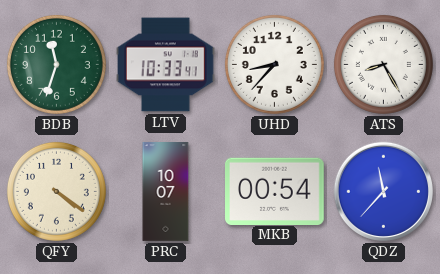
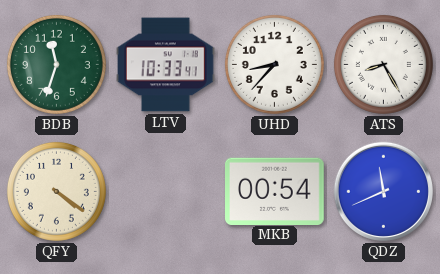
PRC: 10:07 -> none
QDZ: 11:37 -> 11:41
